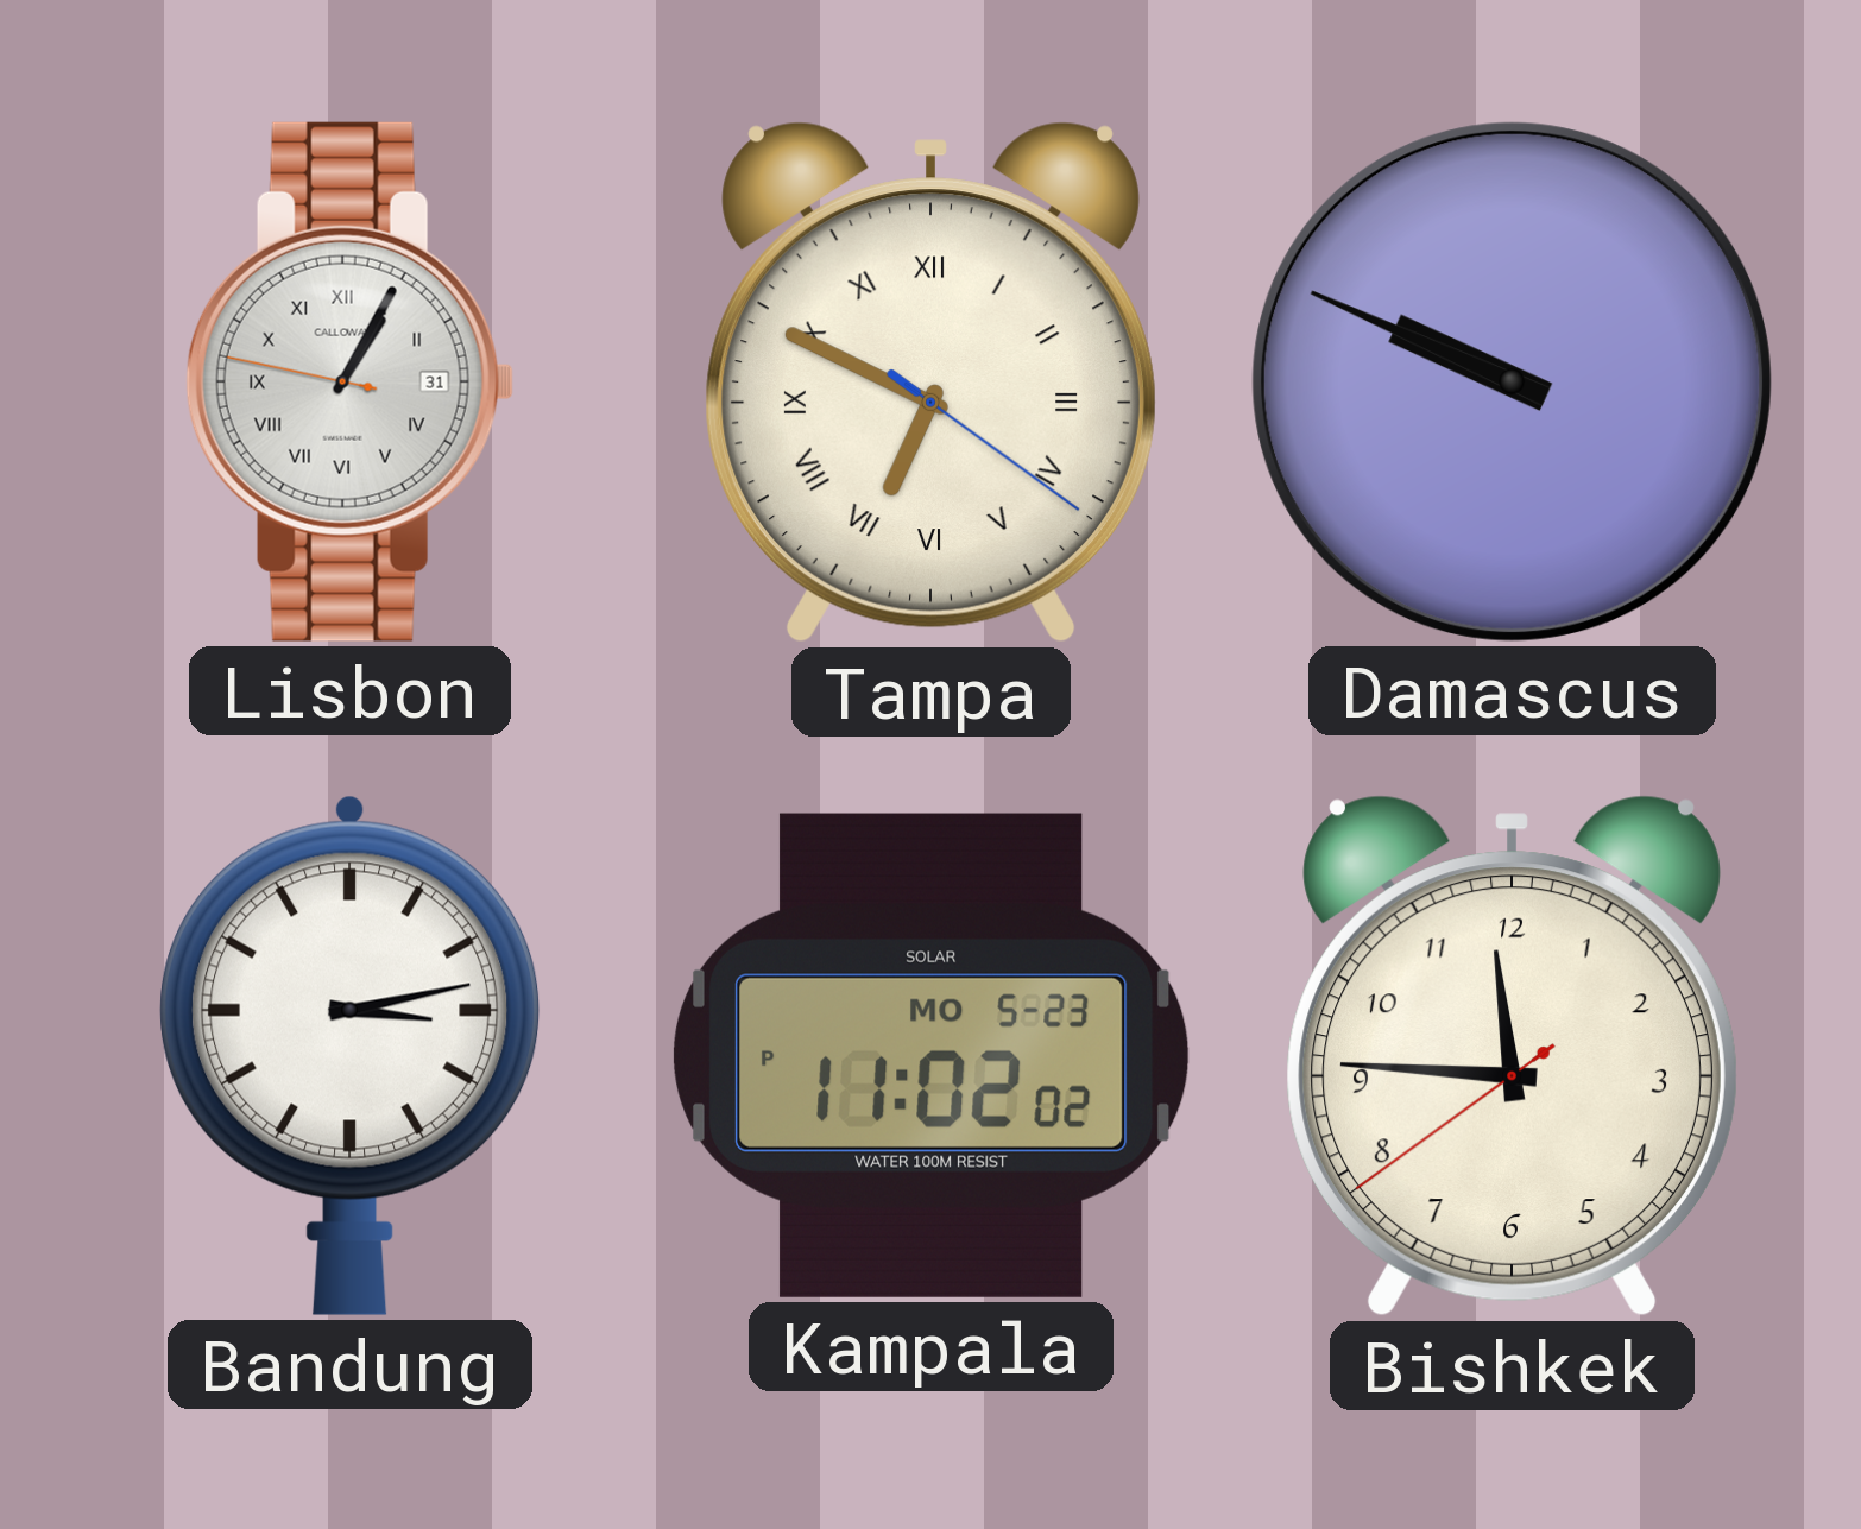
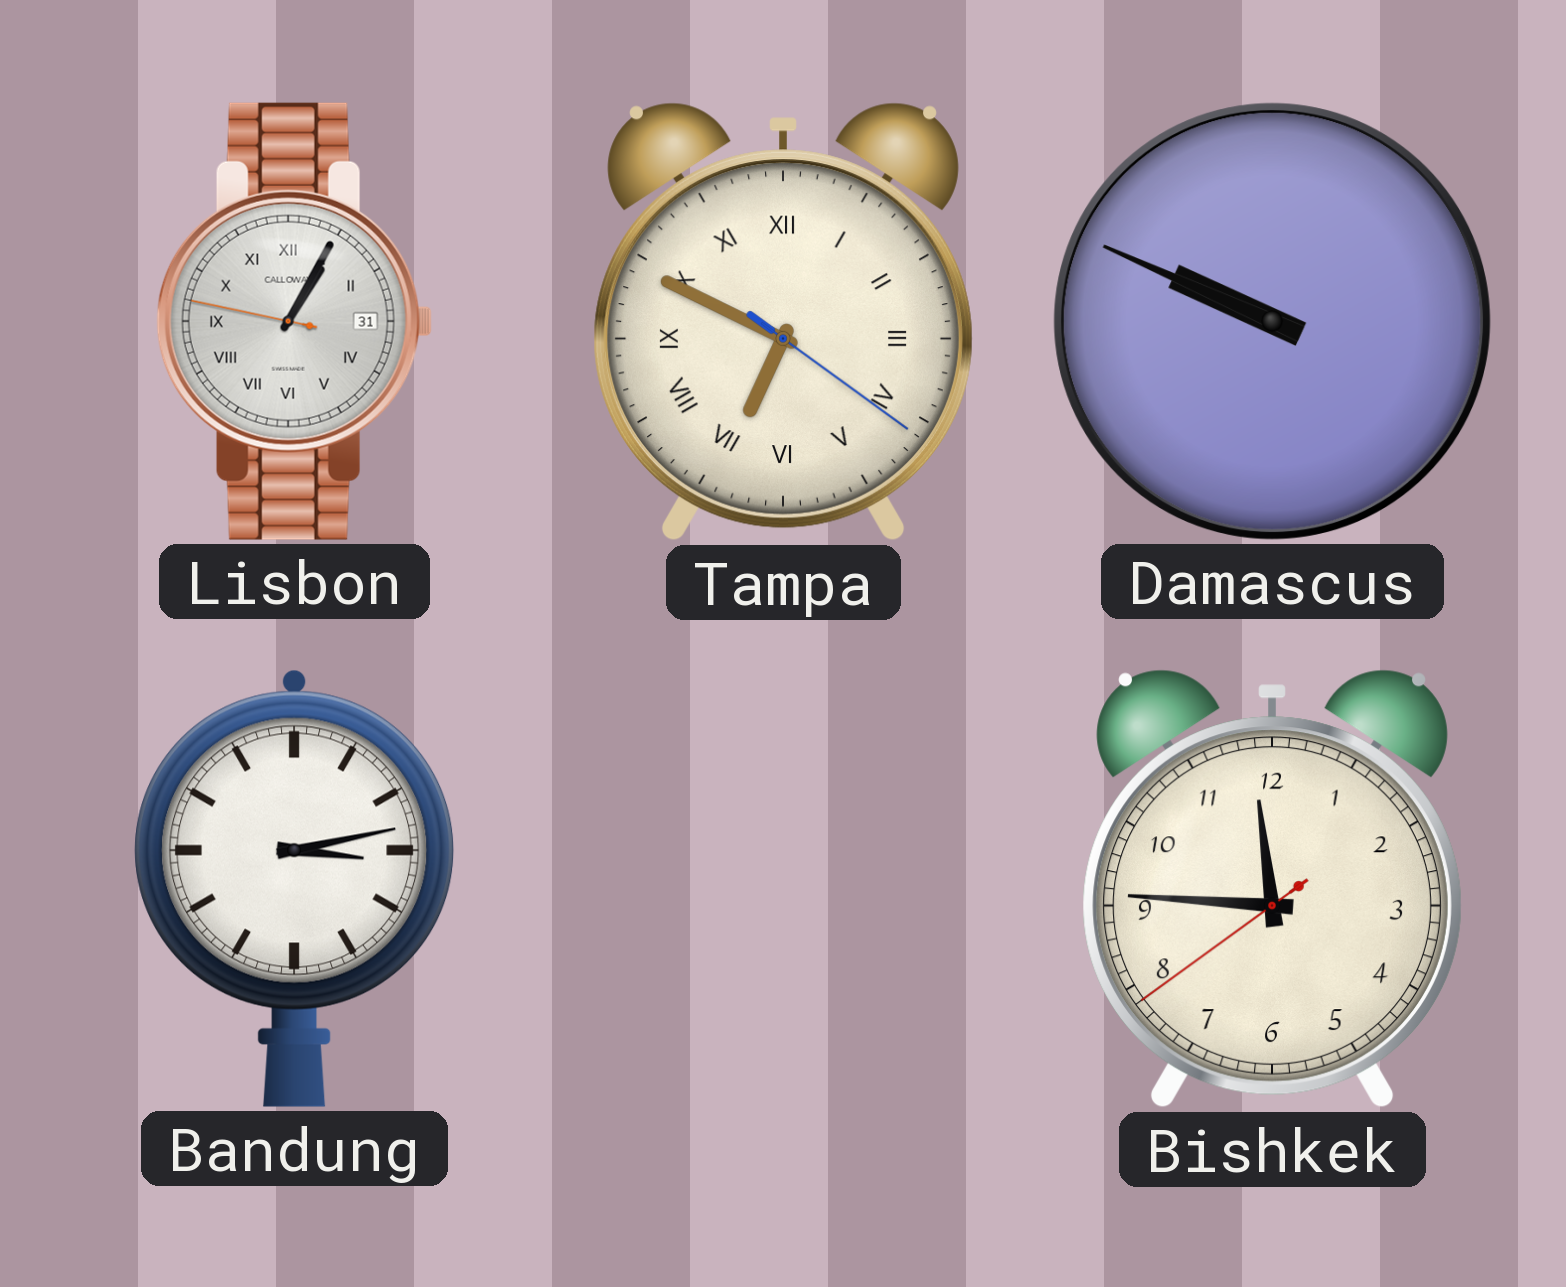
Kampala: 11:02 -> none
